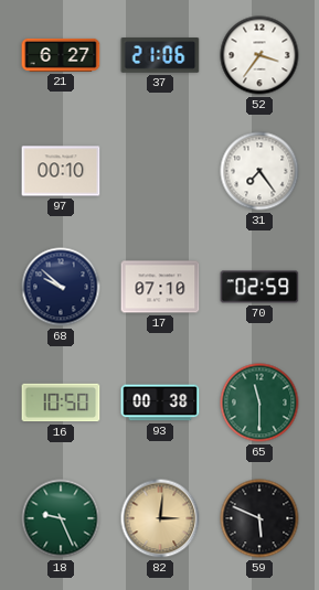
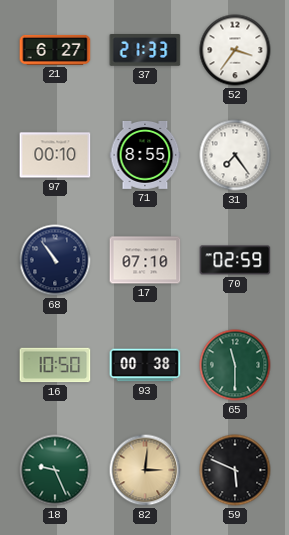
37: 21:06 -> 21:33
71: none -> 8:55
68: 9:52 -> 10:54
